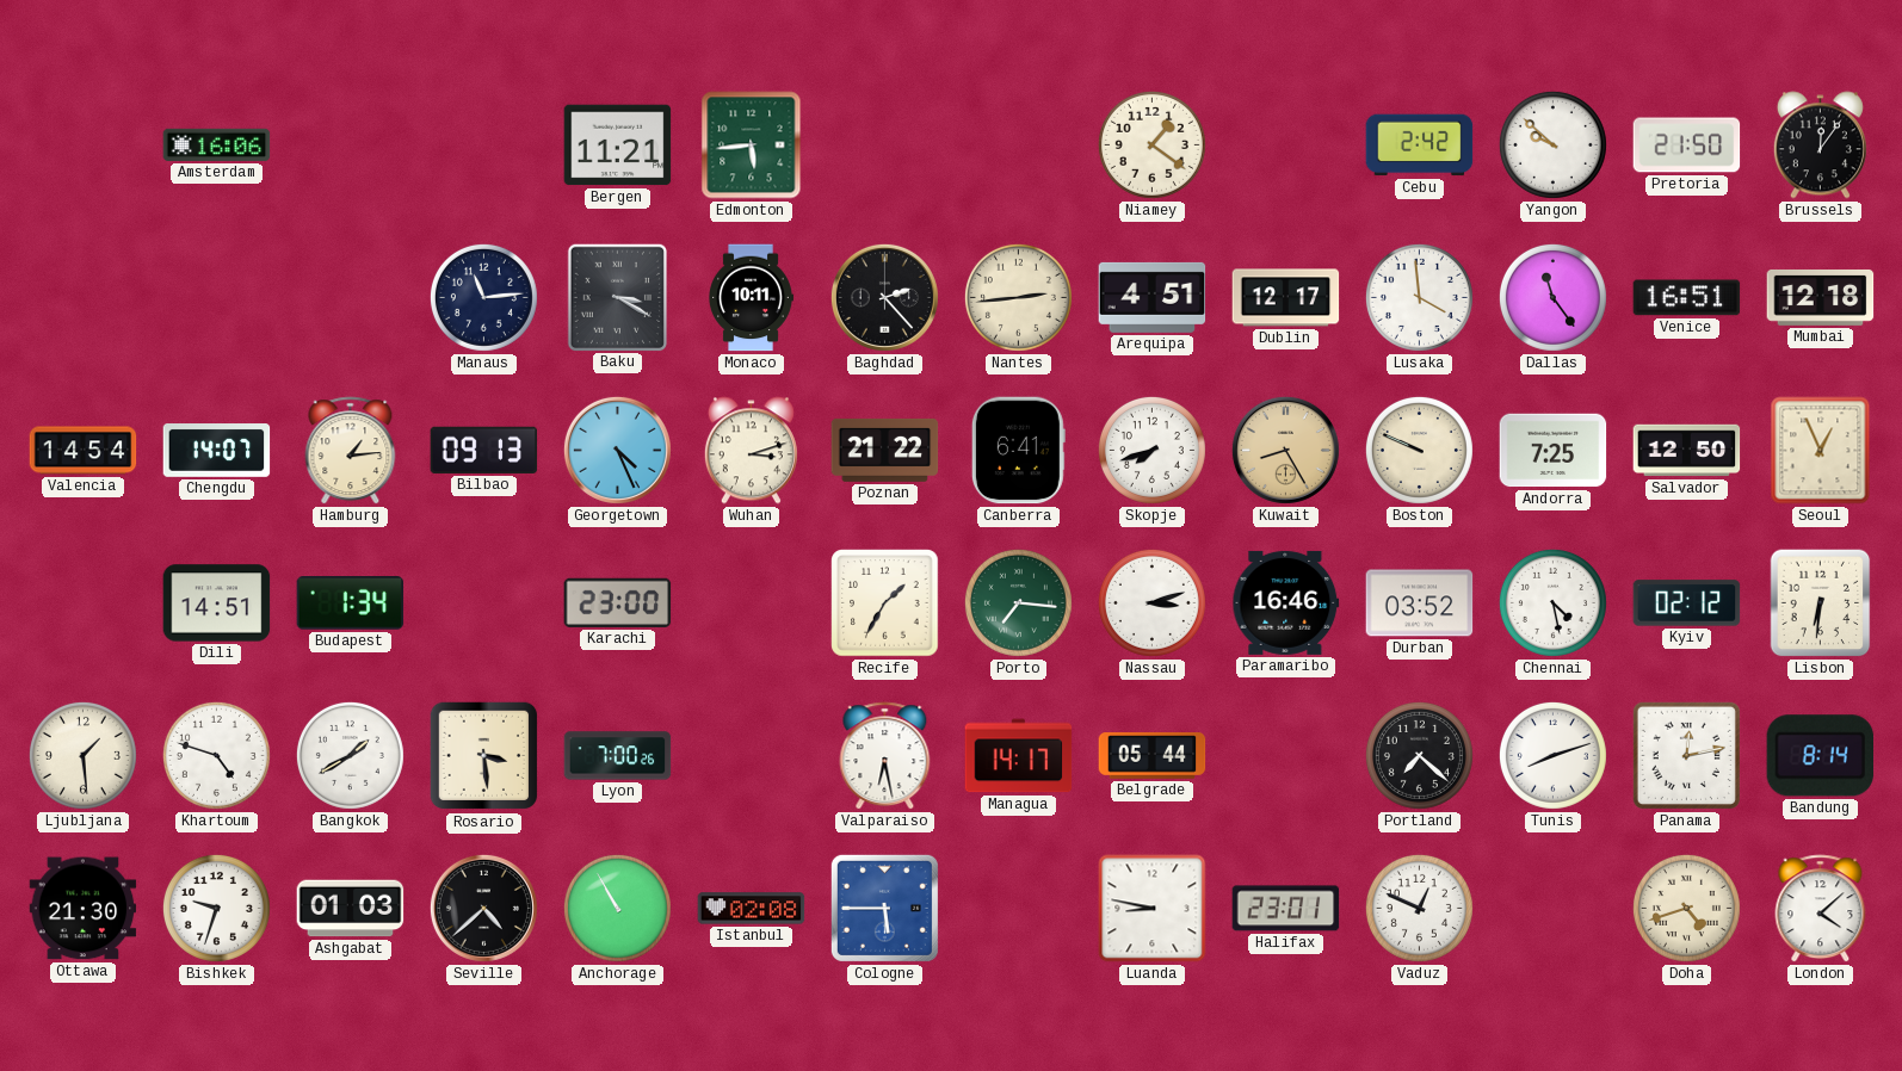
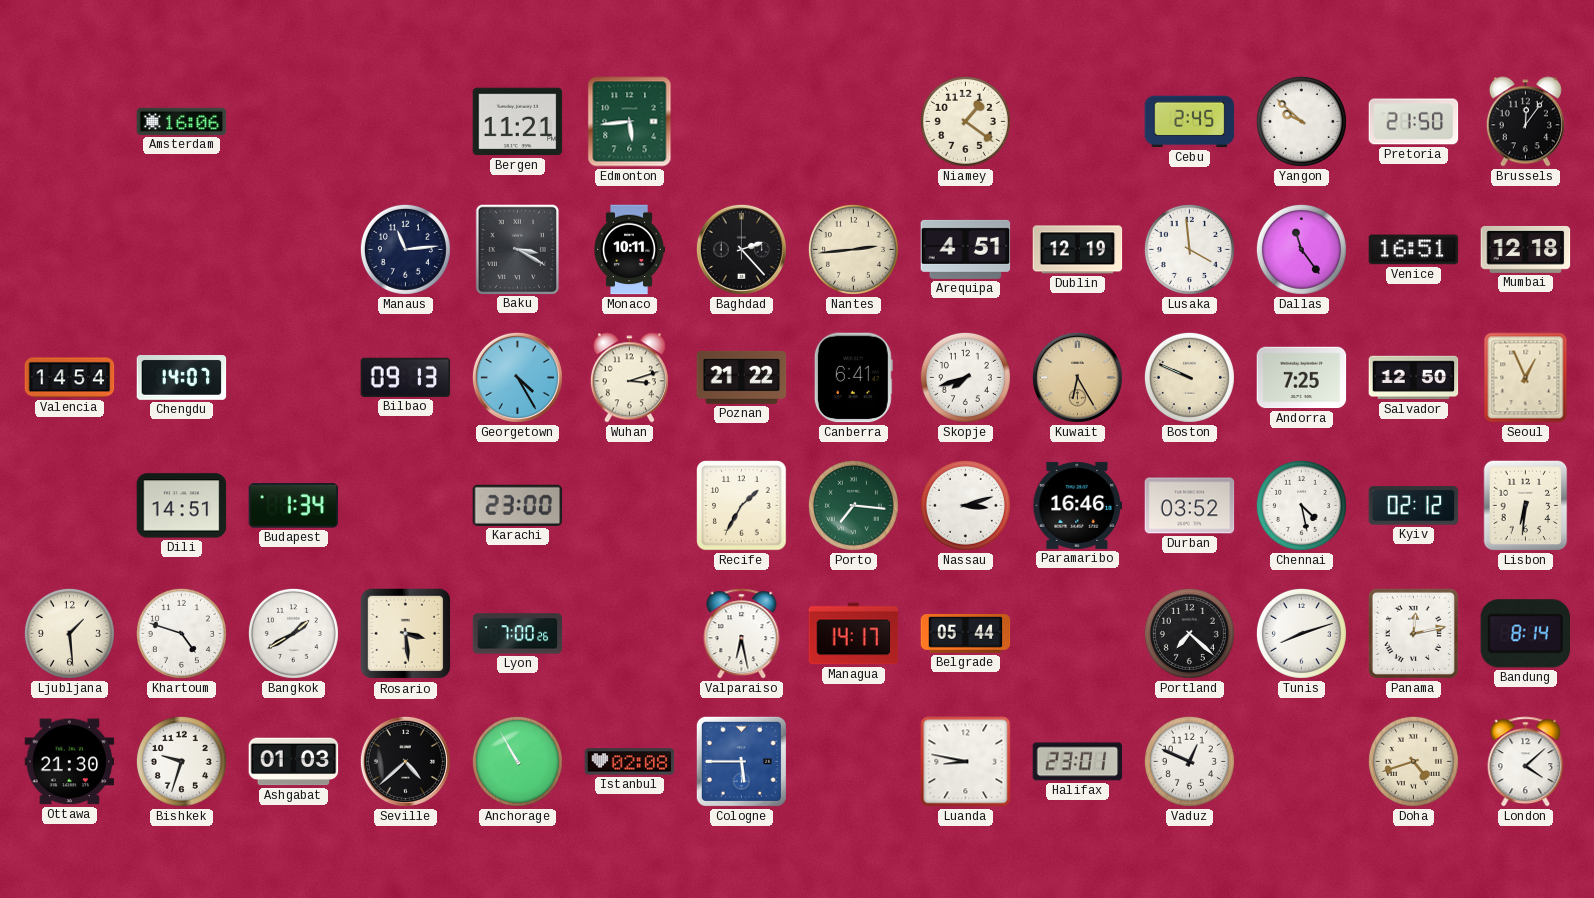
Cebu: 2:42 -> 2:45
Dublin: 12:17 -> 12:19
Hamburg: 1:14 -> none
Georgetown: 4:26 -> 4:25
Kuwait: 8:25 -> 6:25
